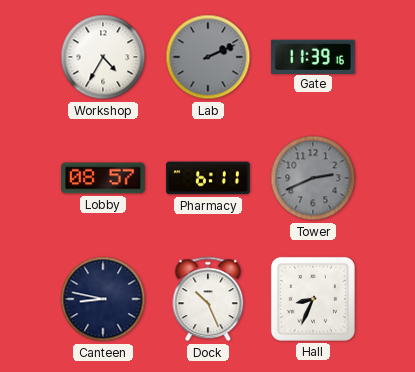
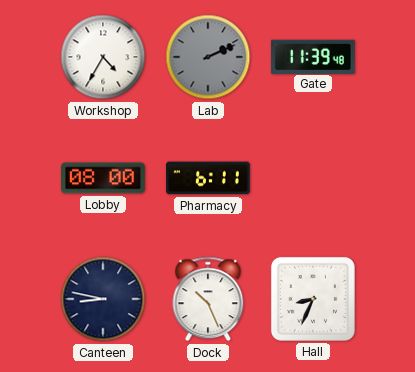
Gate: 11:39:16 -> 11:39:48
Lobby: 08:57 -> 08:00
Tower: 2:41 -> none
